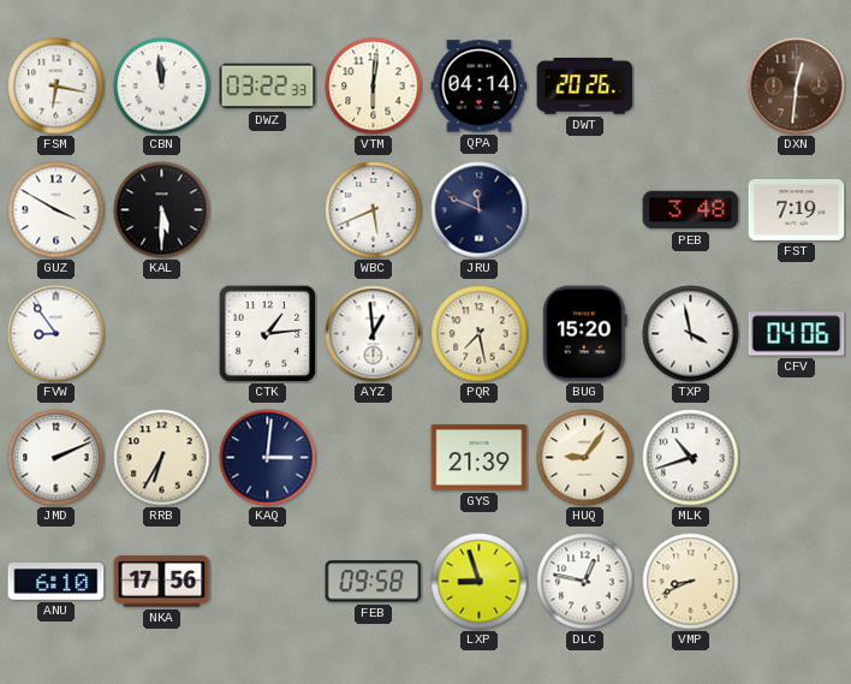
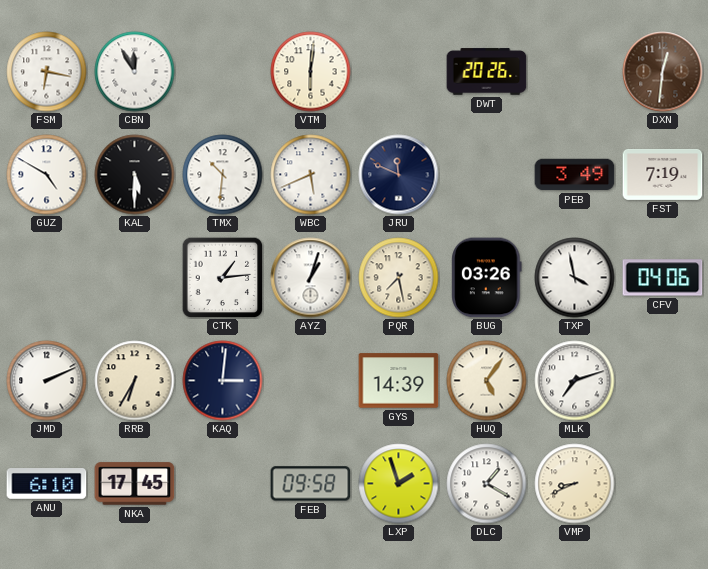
CBN: 11:59 -> 11:55
DWZ: 03:22 -> none
QPA: 04:14 -> none
GUZ: 3:50 -> 4:50
TMX: none -> 10:31
PEB: 3:48 -> 3:49
FVW: 8:54 -> none
AYZ: 12:59 -> 1:03
BUG: 15:20 -> 03:26
GYS: 21:39 -> 14:39
HUQ: 9:06 -> 5:06
MLK: 10:42 -> 7:12
NKA: 17:56 -> 17:45
LXP: 8:57 -> 1:57
DLC: 12:47 -> 1:20
